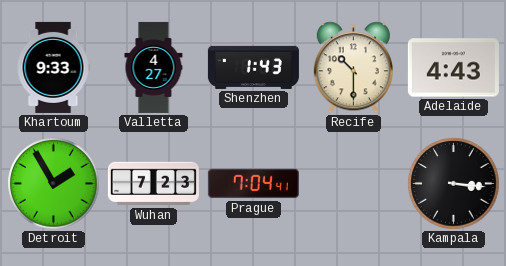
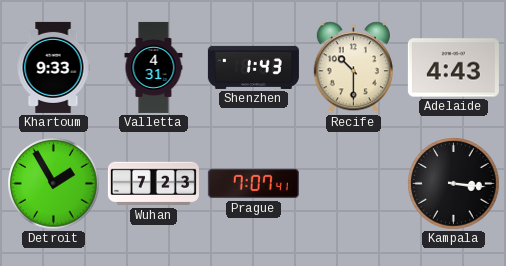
Valletta: 4:27 -> 4:31
Prague: 7:04 -> 7:07
